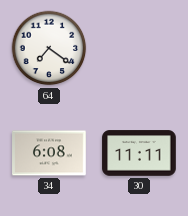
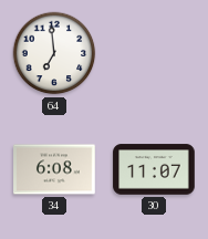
64: 7:21 -> 6:59
30: 11:11 -> 11:07
